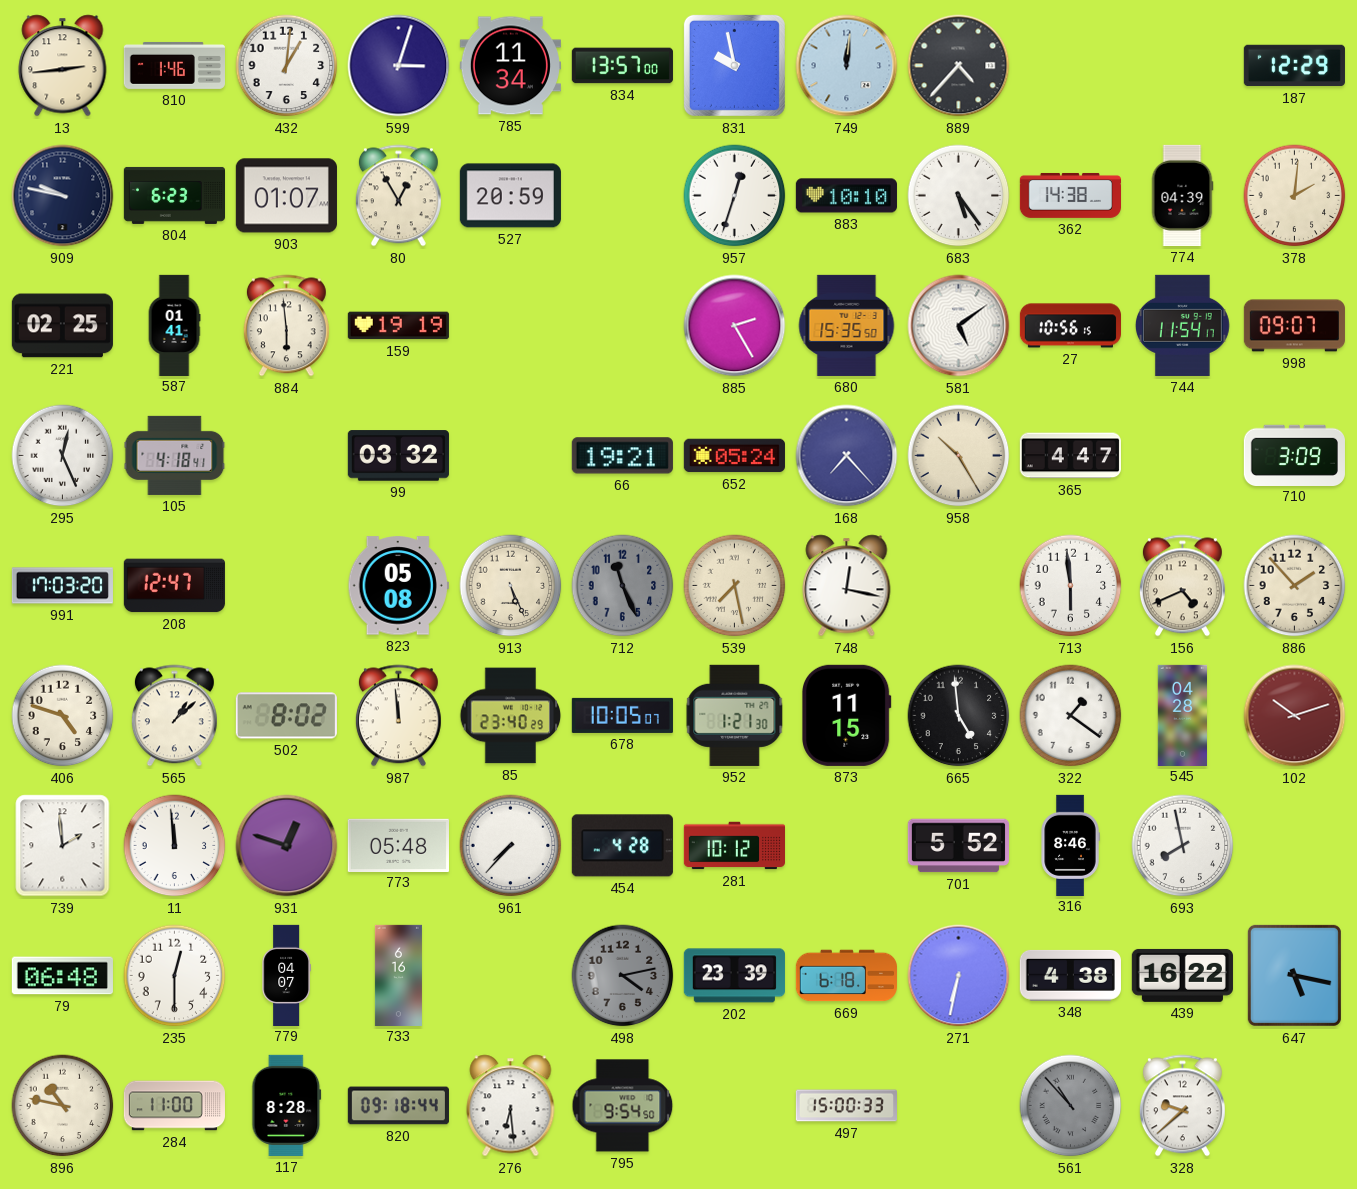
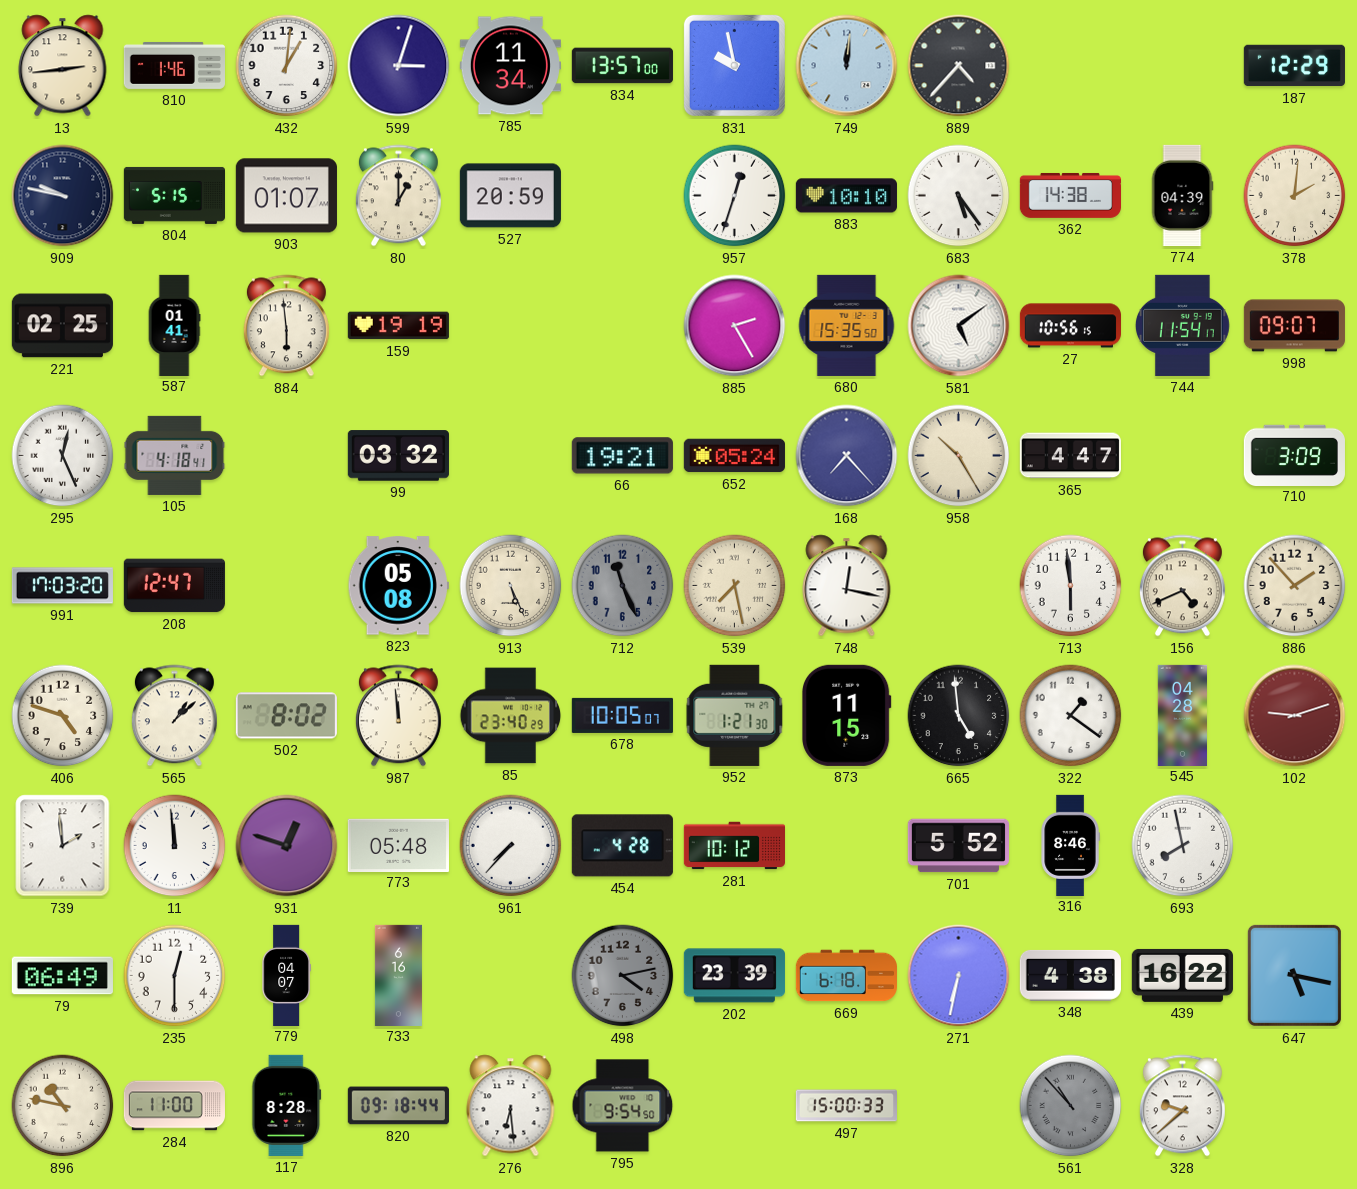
804: 6:23 -> 5:15
80: 12:55 -> 1:00
102: 10:12 -> 9:12
79: 06:48 -> 06:49
